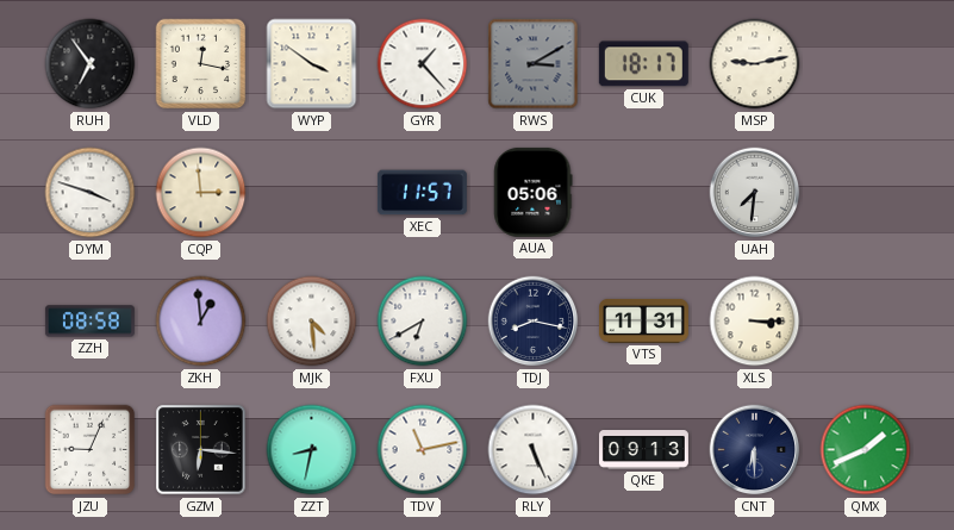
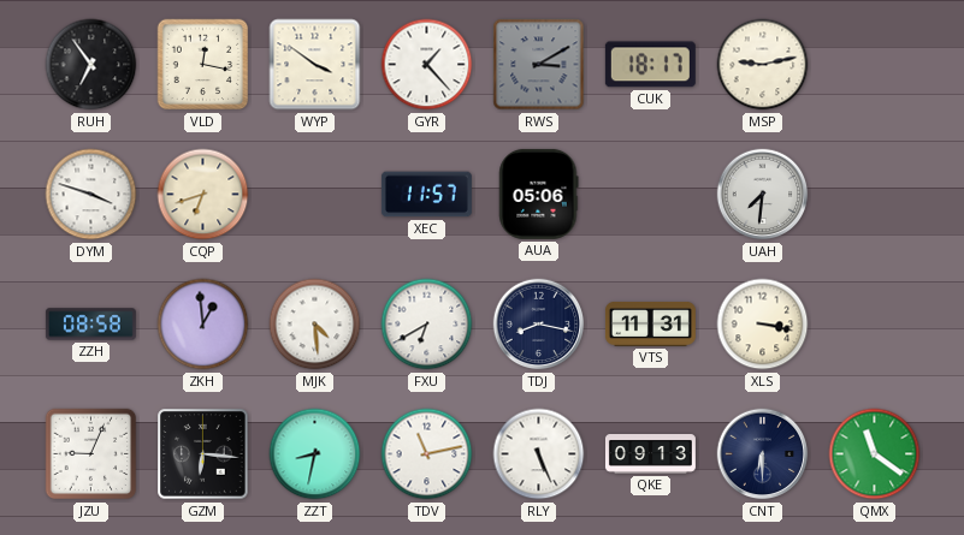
CQP: 2:59 -> 6:42
XLS: 3:15 -> 3:17
QMX: 1:41 -> 11:21
